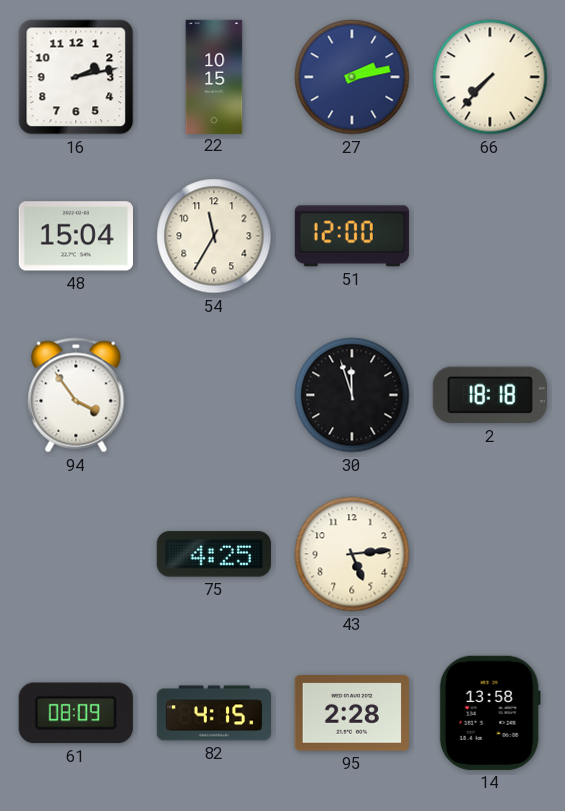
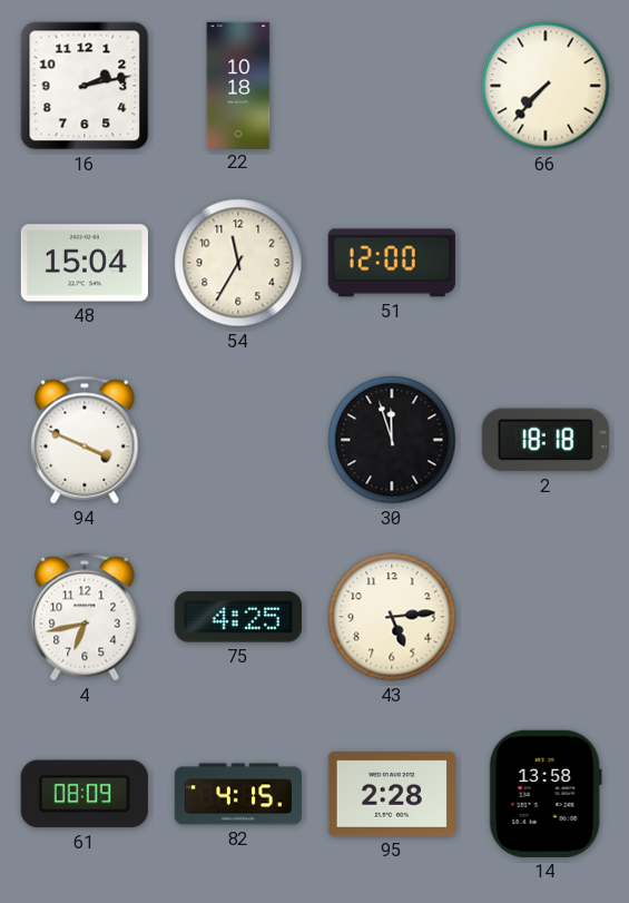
22: 10:15 -> 10:18
27: 2:13 -> none
94: 3:54 -> 3:49
4: none -> 6:43
